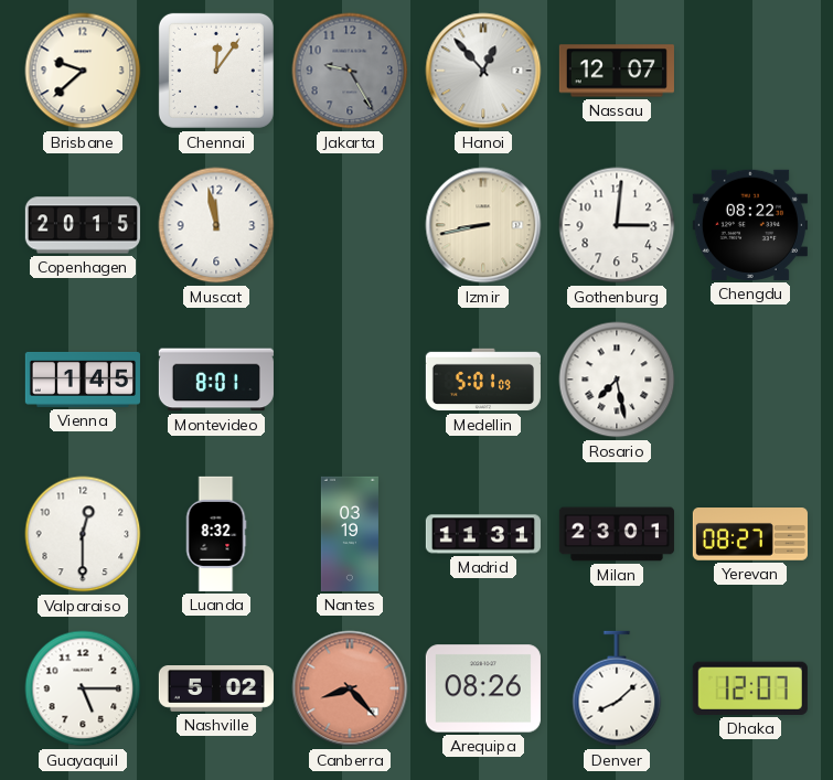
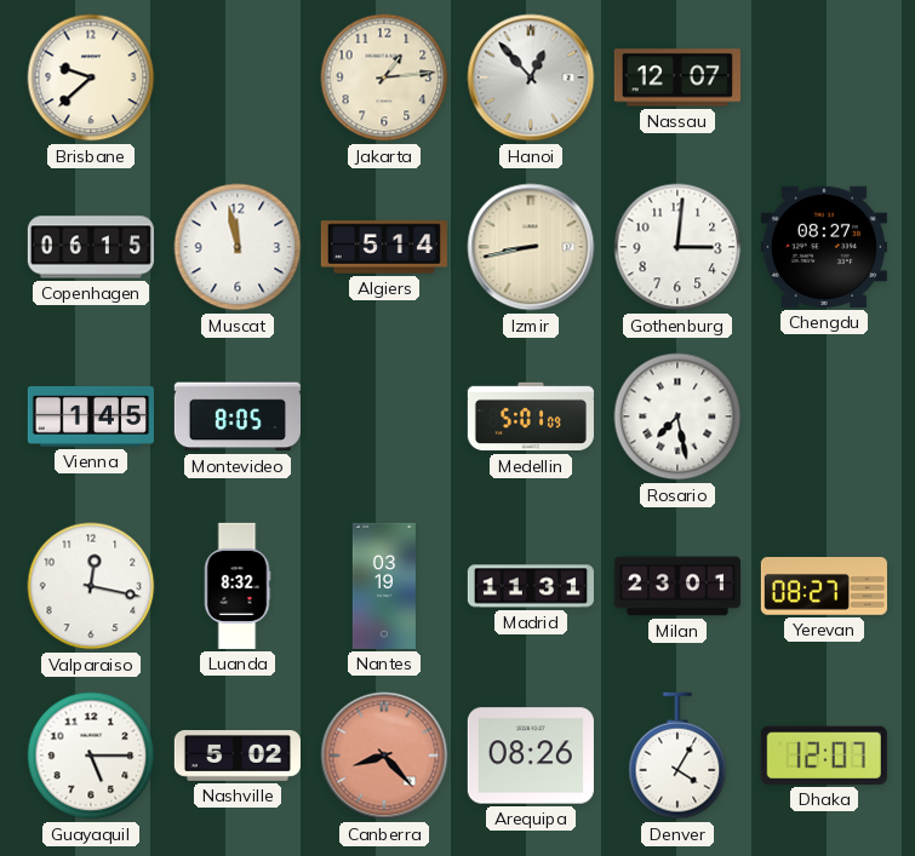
Chennai: 12:06 -> none
Jakarta: 9:25 -> 1:14
Jakarta dial: grey -> cream
Copenhagen: 20:15 -> 06:15
Algiers: none -> 5:14
Chengdu: 08:22 -> 08:27
Montevideo: 8:01 -> 8:05
Valparaiso: 12:30 -> 12:17
Denver: 8:08 -> 4:05
